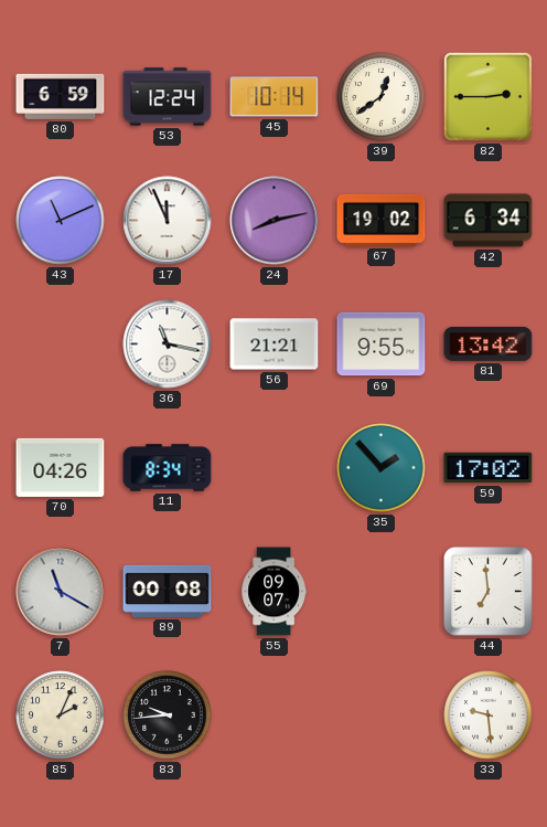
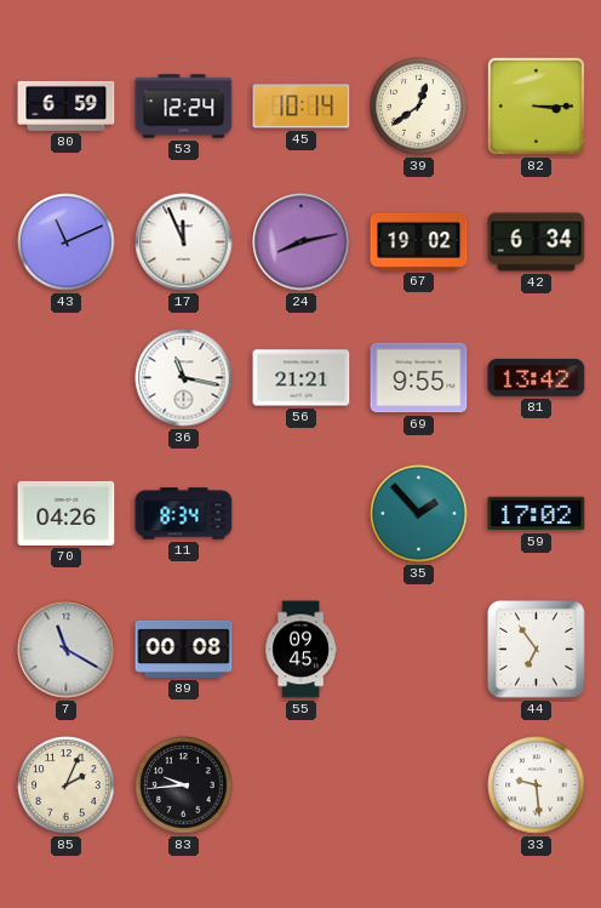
82: 2:45 -> 3:15
55: 09:07 -> 09:45
44: 6:59 -> 6:54
